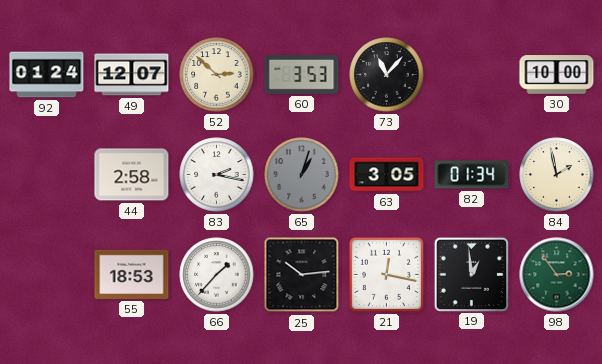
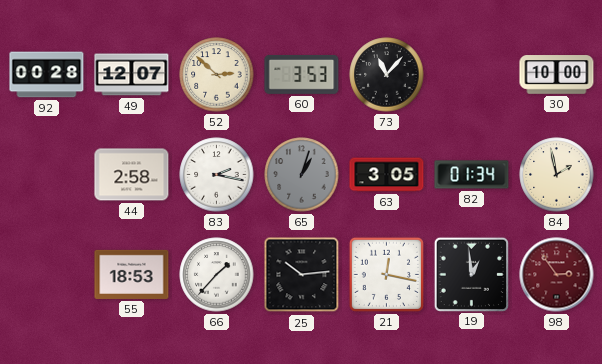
92: 01:24 -> 00:28
98 dial: green -> burgundy
